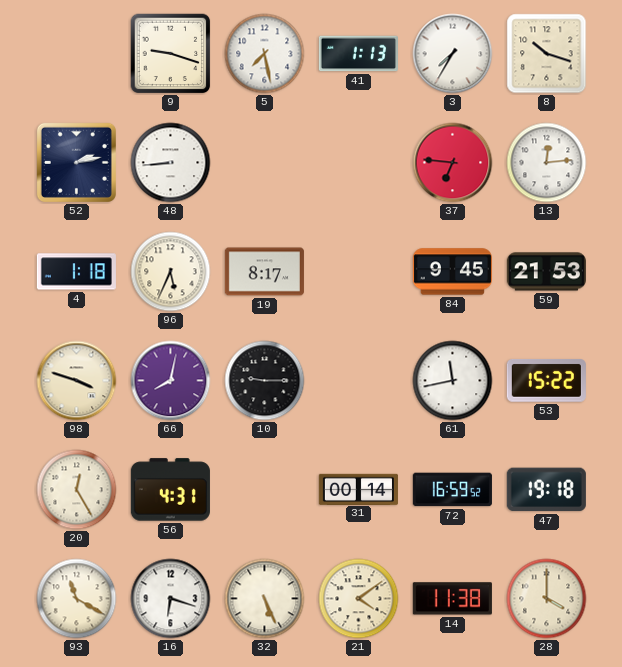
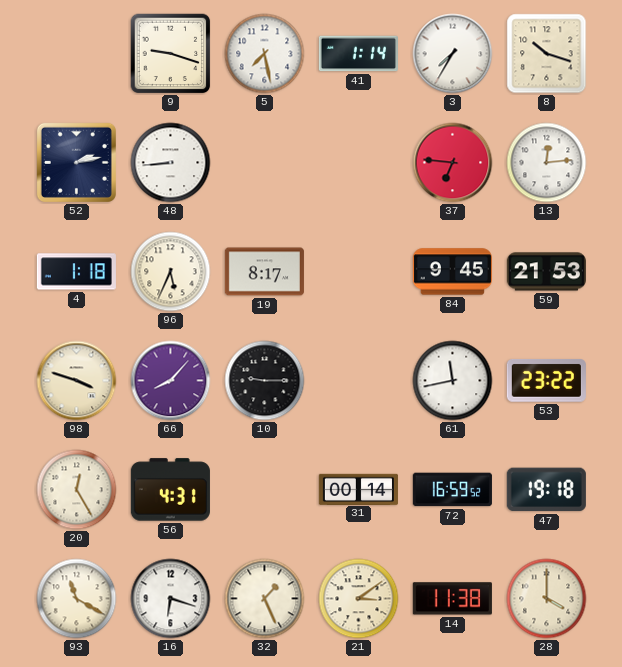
41: 1:13 -> 1:14
66: 8:02 -> 8:07
53: 15:22 -> 23:22
32: 5:26 -> 1:26
21: 4:09 -> 3:09
